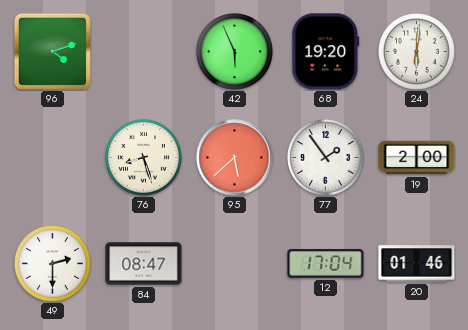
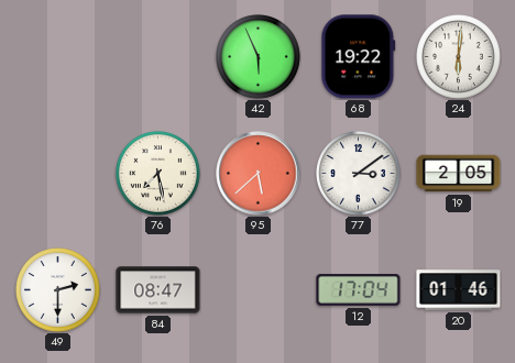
96: 4:12 -> none
68: 19:20 -> 19:22
76: 8:27 -> 7:28
77: 1:54 -> 3:09
19: 2:00 -> 2:05
